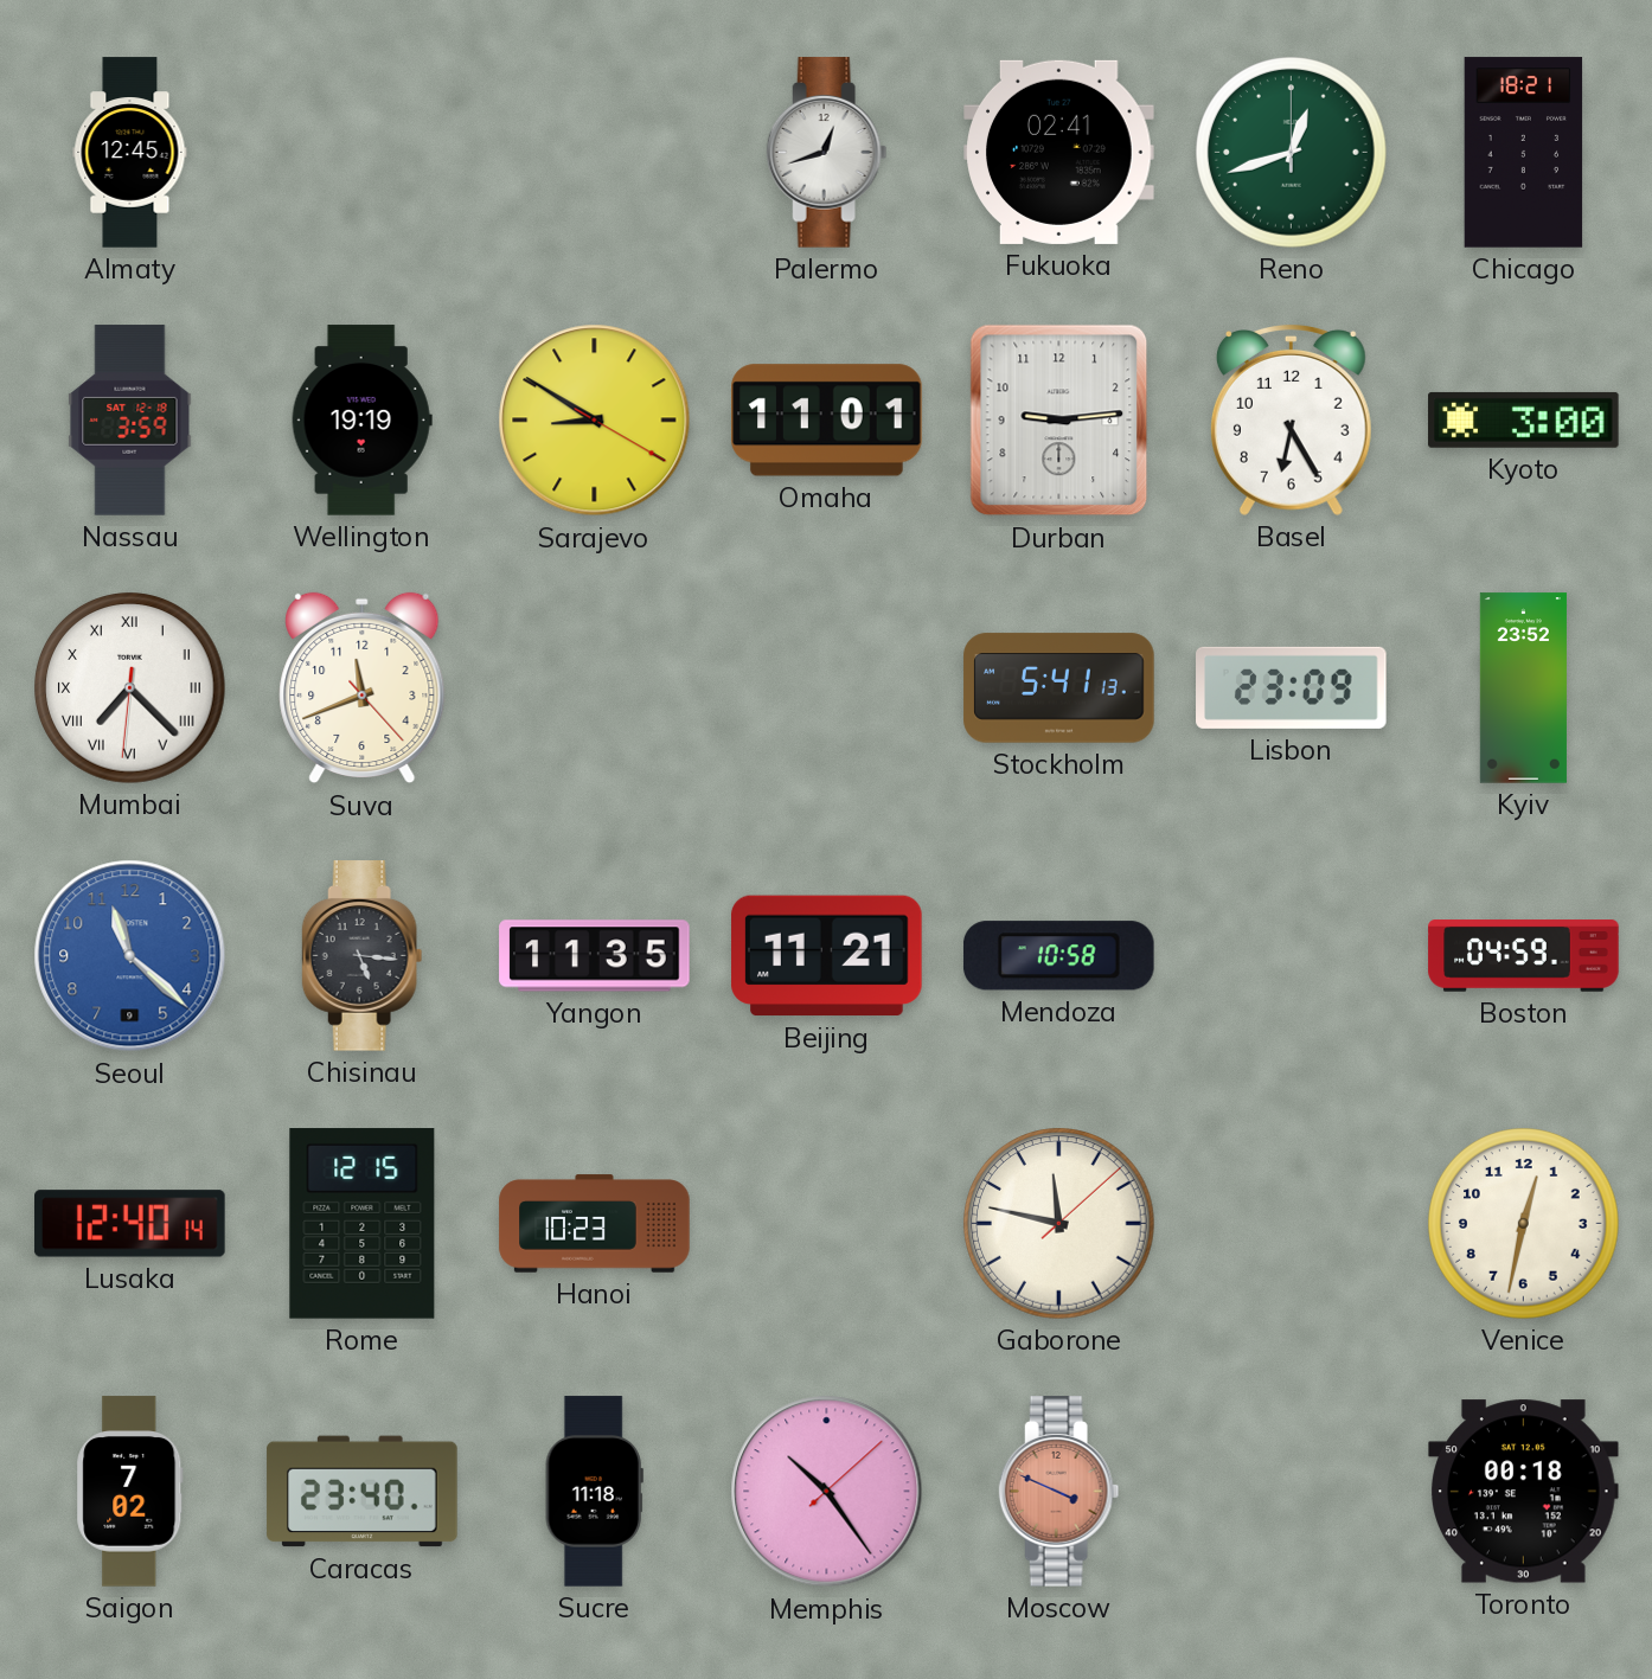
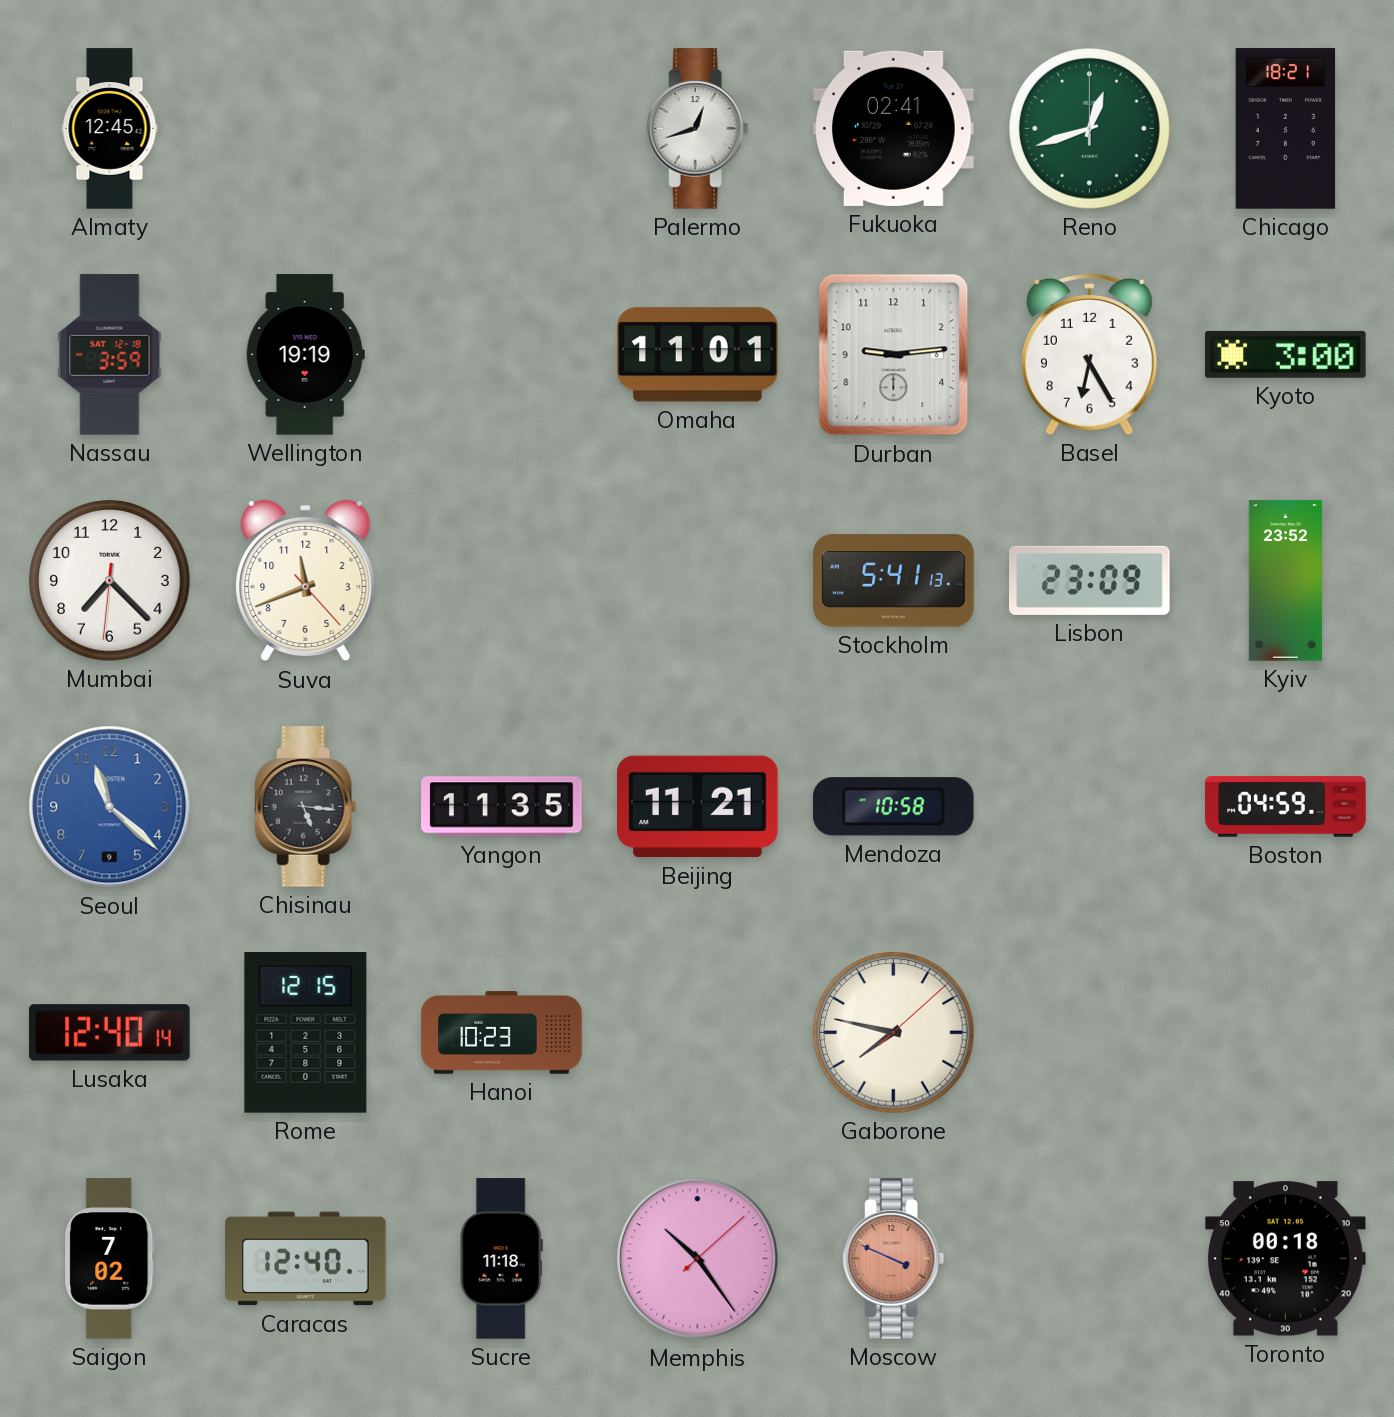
Sarajevo: 8:50 -> none
Mumbai numerals: Roman -> Arabic
Gaborone: 11:47 -> 7:47
Venice: 12:32 -> none
Caracas: 23:40 -> 12:40
